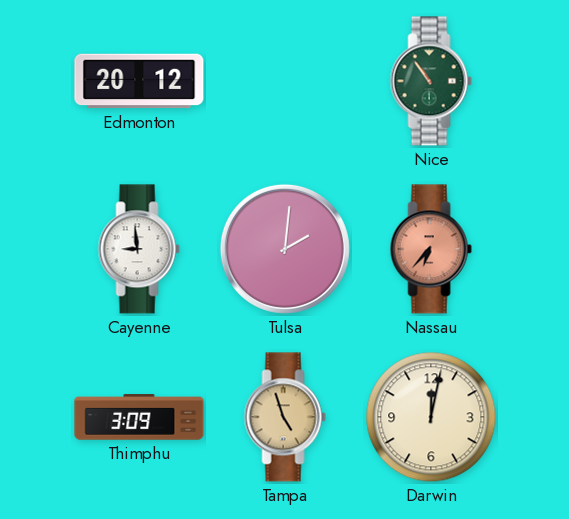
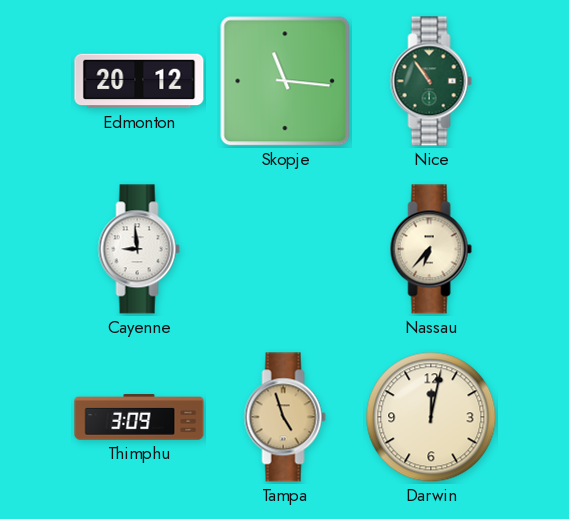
Skopje: none -> 11:16
Tulsa: 2:01 -> none
Nassau dial: salmon -> cream
